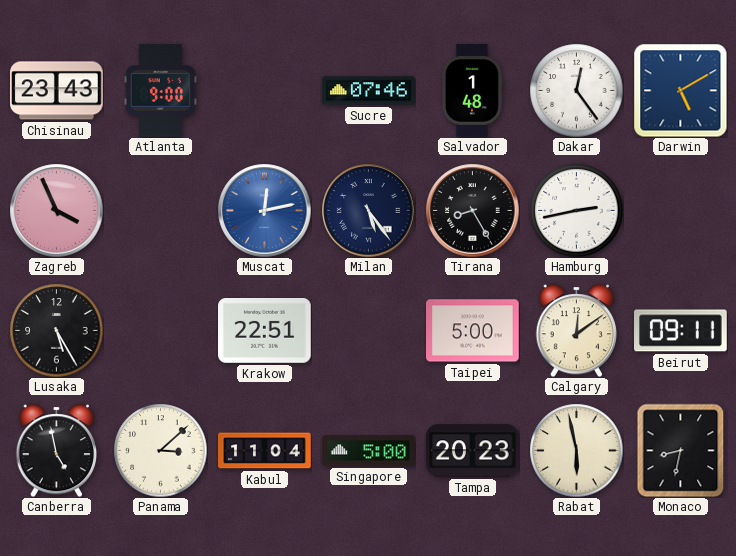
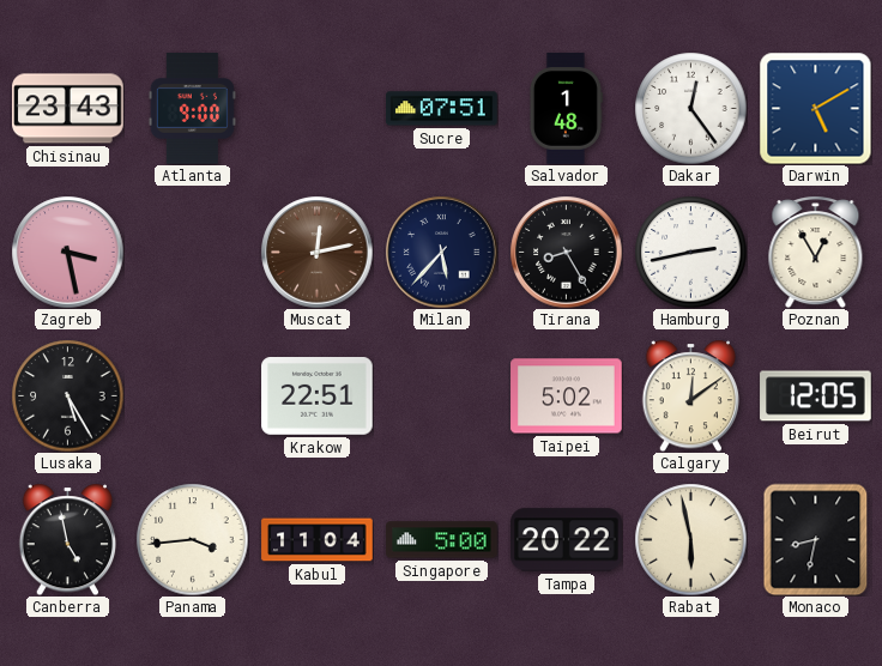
Sucre: 07:46 -> 07:51
Zagreb: 3:56 -> 3:28
Muscat dial: blue -> brown
Milan: 5:24 -> 5:37
Poznan: none -> 12:55
Taipei: 5:00 -> 5:02
Beirut: 09:11 -> 12:05
Panama: 3:08 -> 3:44
Tampa: 20:23 -> 20:22
